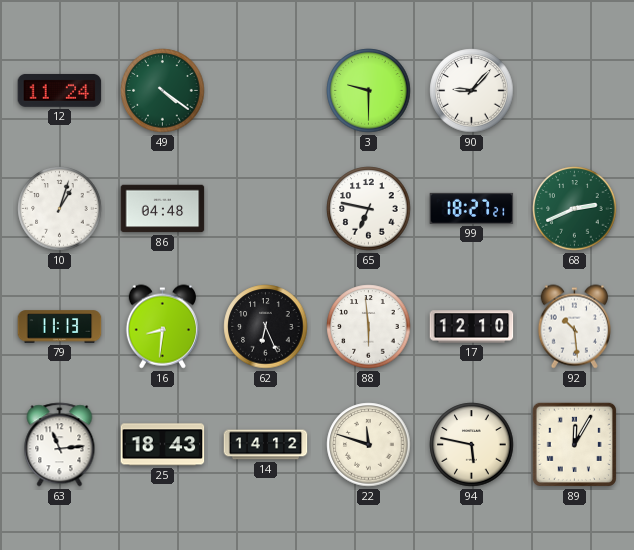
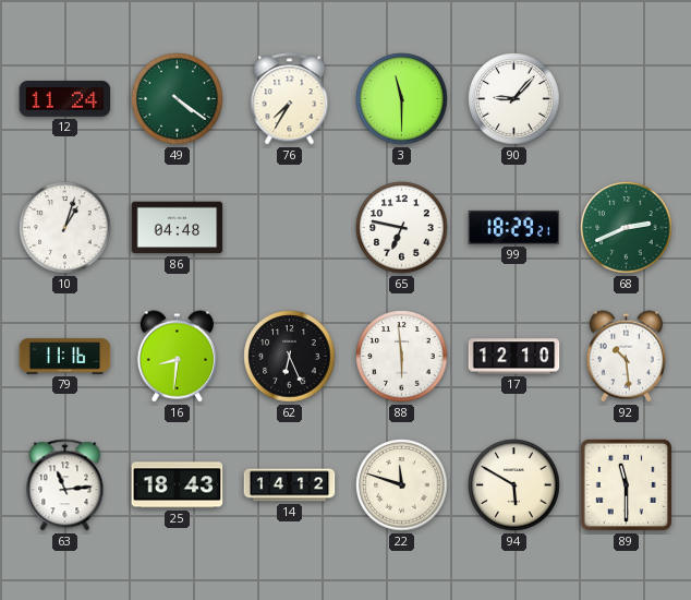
76: none -> 7:35
3: 9:30 -> 11:30
99: 18:27 -> 18:29
79: 11:13 -> 11:16
94: 5:47 -> 5:50
89: 12:05 -> 11:30
